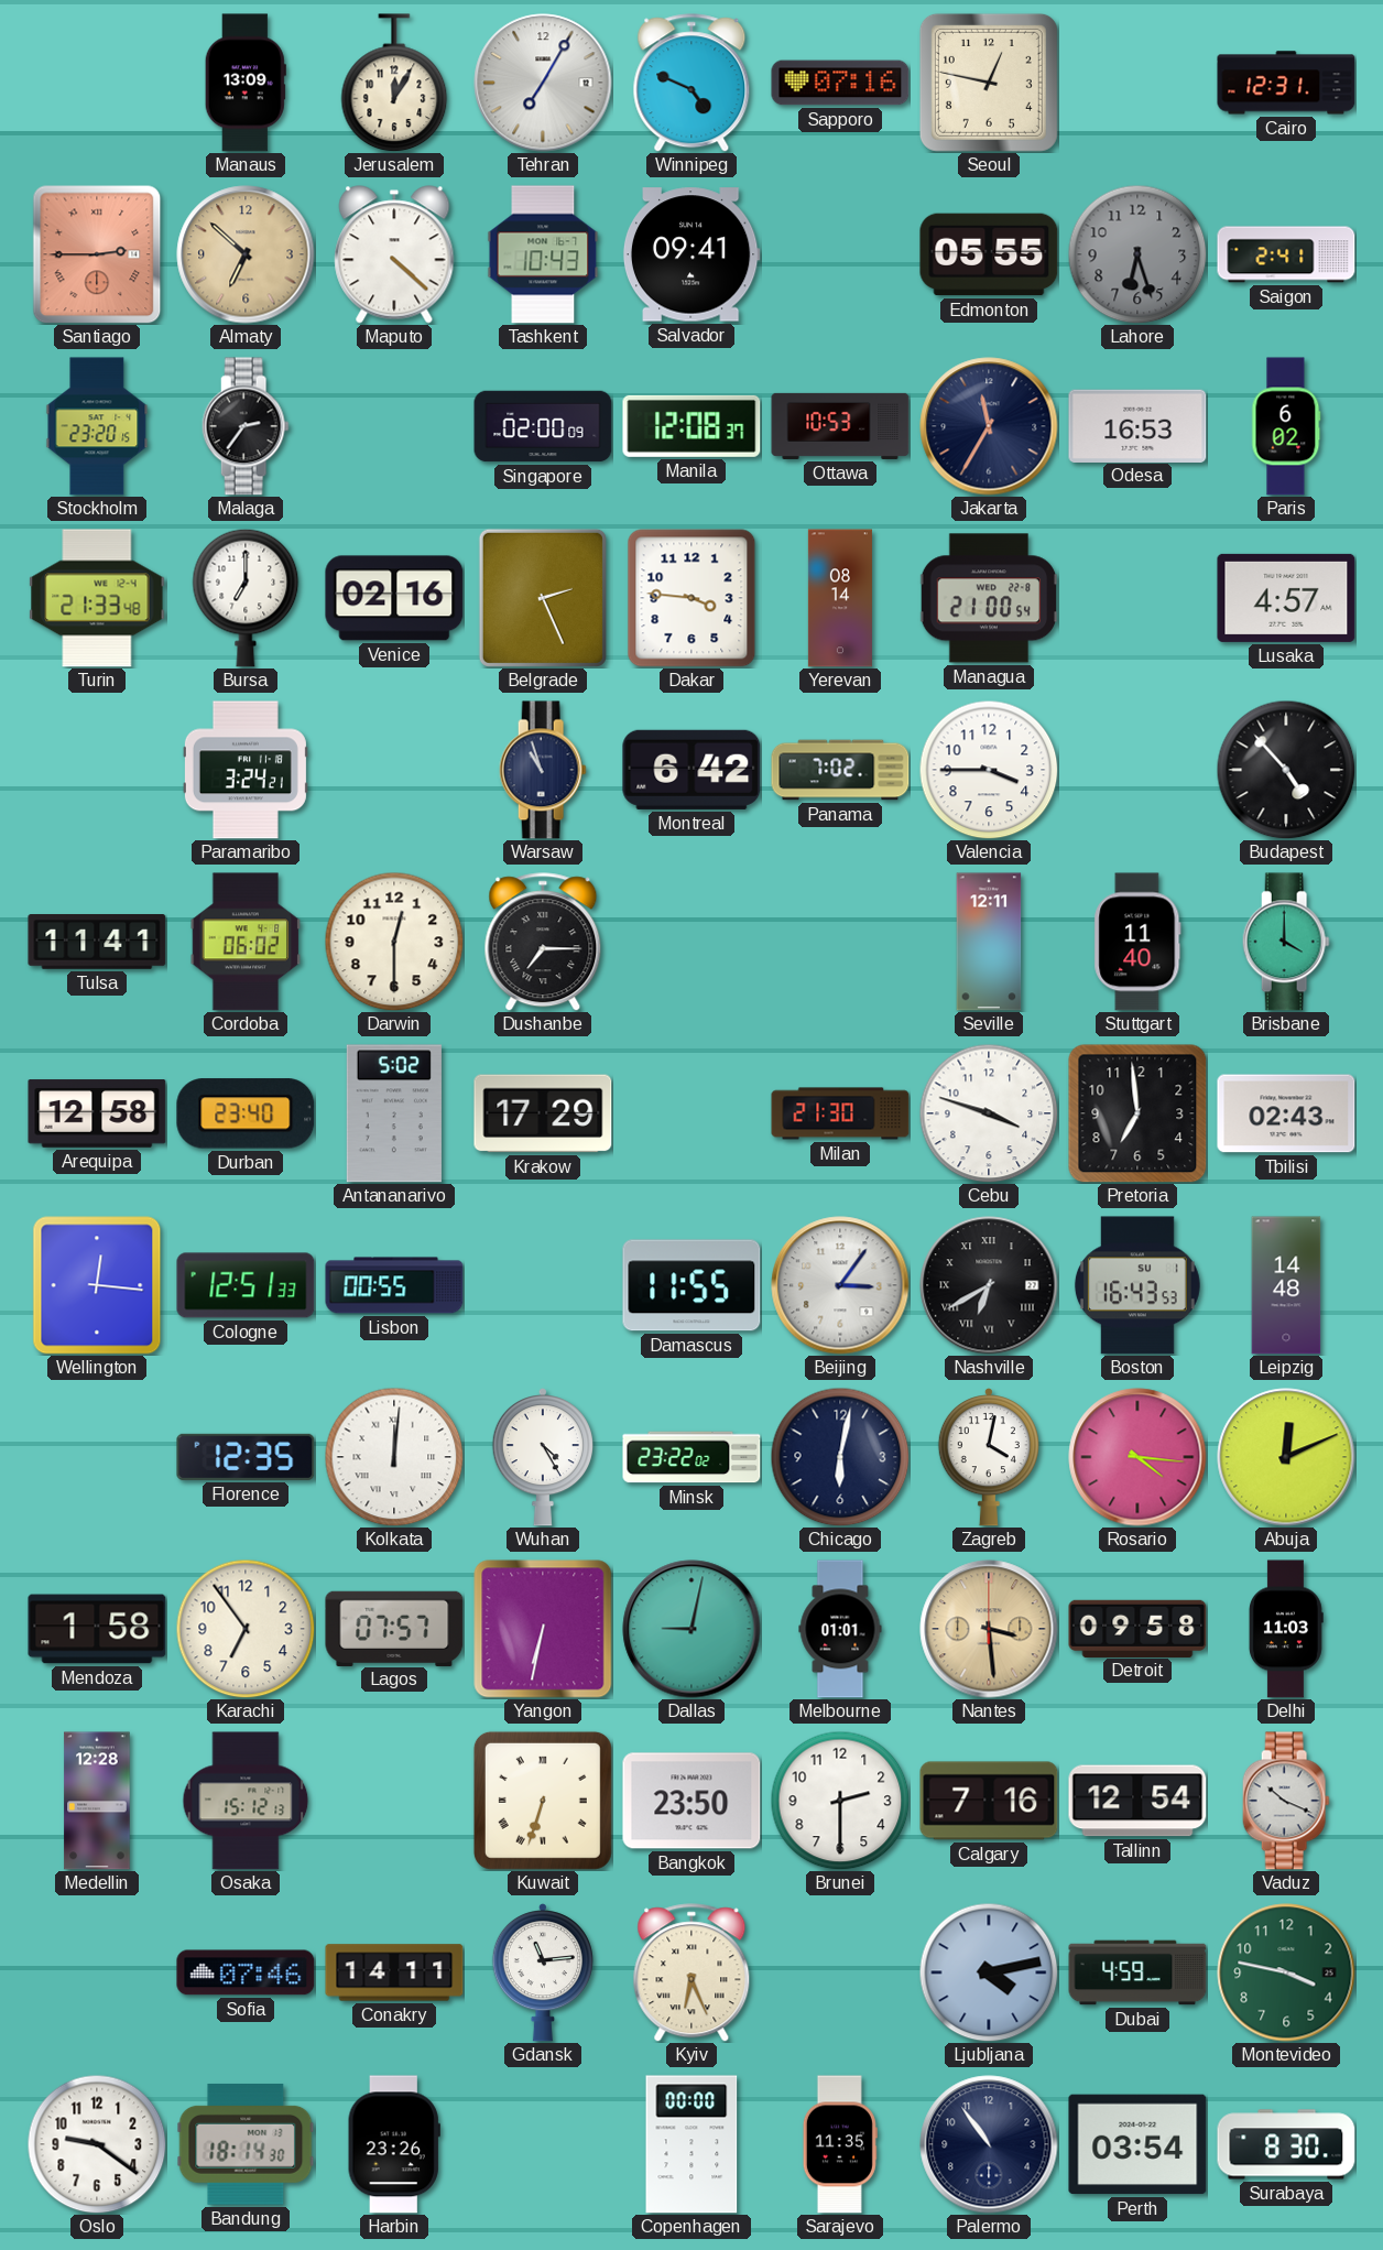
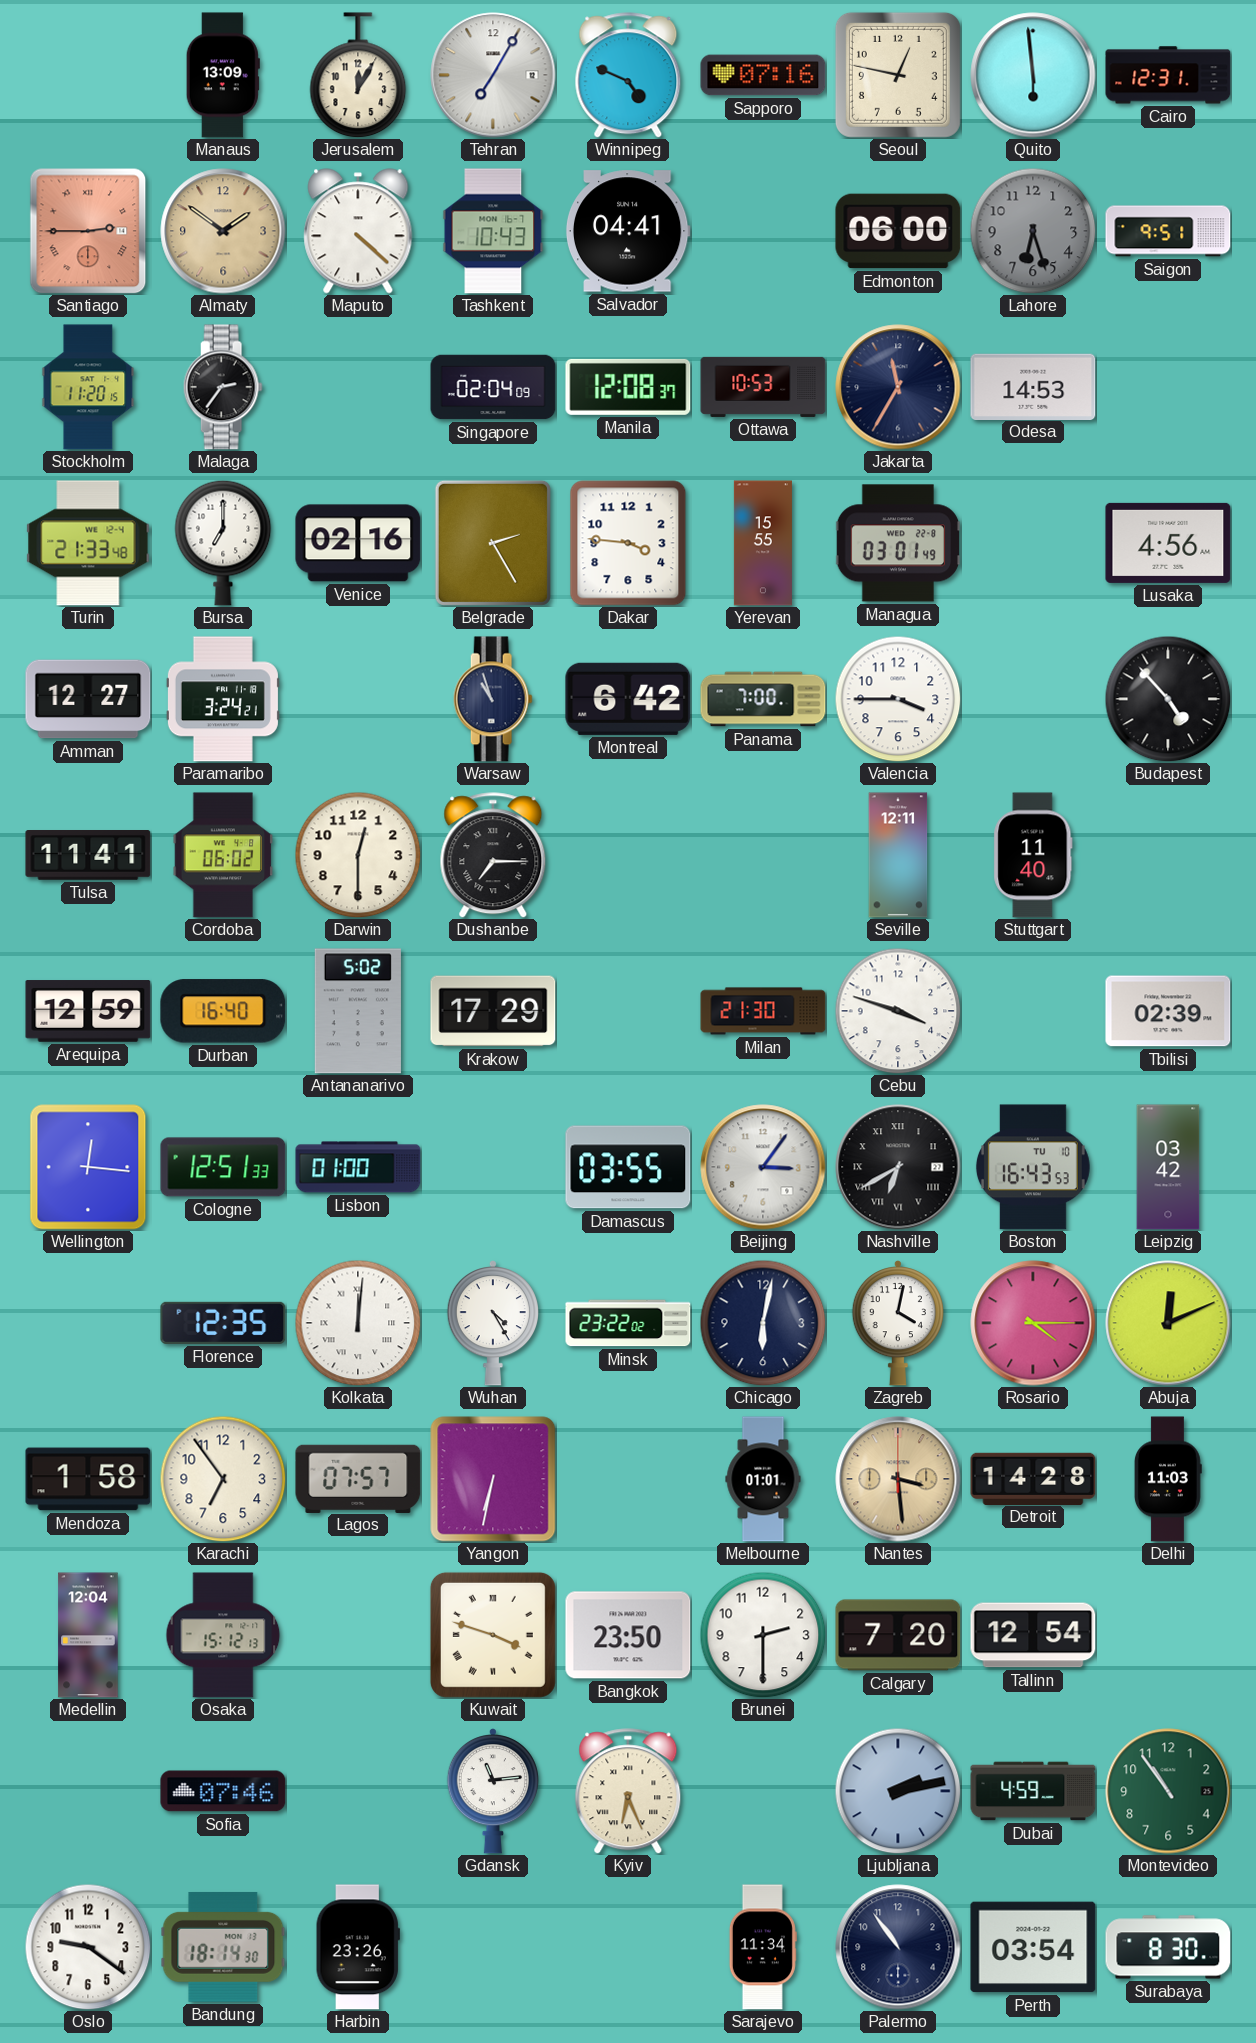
Quito: none -> 5:59
Almaty: 6:52 -> 1:51
Salvador: 09:41 -> 04:41
Edmonton: 05:55 -> 06:00
Saigon: 2:41 -> 9:51
Stockholm: 23:20 -> 11:20
Singapore: 02:00 -> 02:04
Odesa: 16:53 -> 14:53
Paris: 6:02 -> none
Belgrade: 2:26 -> 2:25
Yerevan: 08:14 -> 15:55
Managua: 21:00 -> 03:01
Lusaka: 4:57 -> 4:56
Amman: none -> 12:27
Panama: 7:02 -> 7:00
Brisbane: 4:00 -> none
Arequipa: 12:58 -> 12:59
Durban: 23:40 -> 16:40
Pretoria: 6:59 -> none
Tbilisi: 02:43 -> 02:39
Lisbon: 00:55 -> 01:00
Damascus: 11:55 -> 03:55
Boston date: SU 1 -> TU 10
Leipzig: 14:48 -> 03:42
Rosario: 4:16 -> 4:15
Dallas: 9:02 -> none
Detroit: 09:58 -> 14:28
Medellin: 12:28 -> 12:04
Kuwait: 6:33 -> 3:48
Calgary: 7:16 -> 7:20
Vaduz: 10:19 -> none
Conakry: 14:11 -> none
Ljubljana: 4:13 -> 2:13
Montevideo: 3:47 -> 10:54
Copenhagen: 00:00 -> none
Sarajevo: 11:35 -> 11:34
